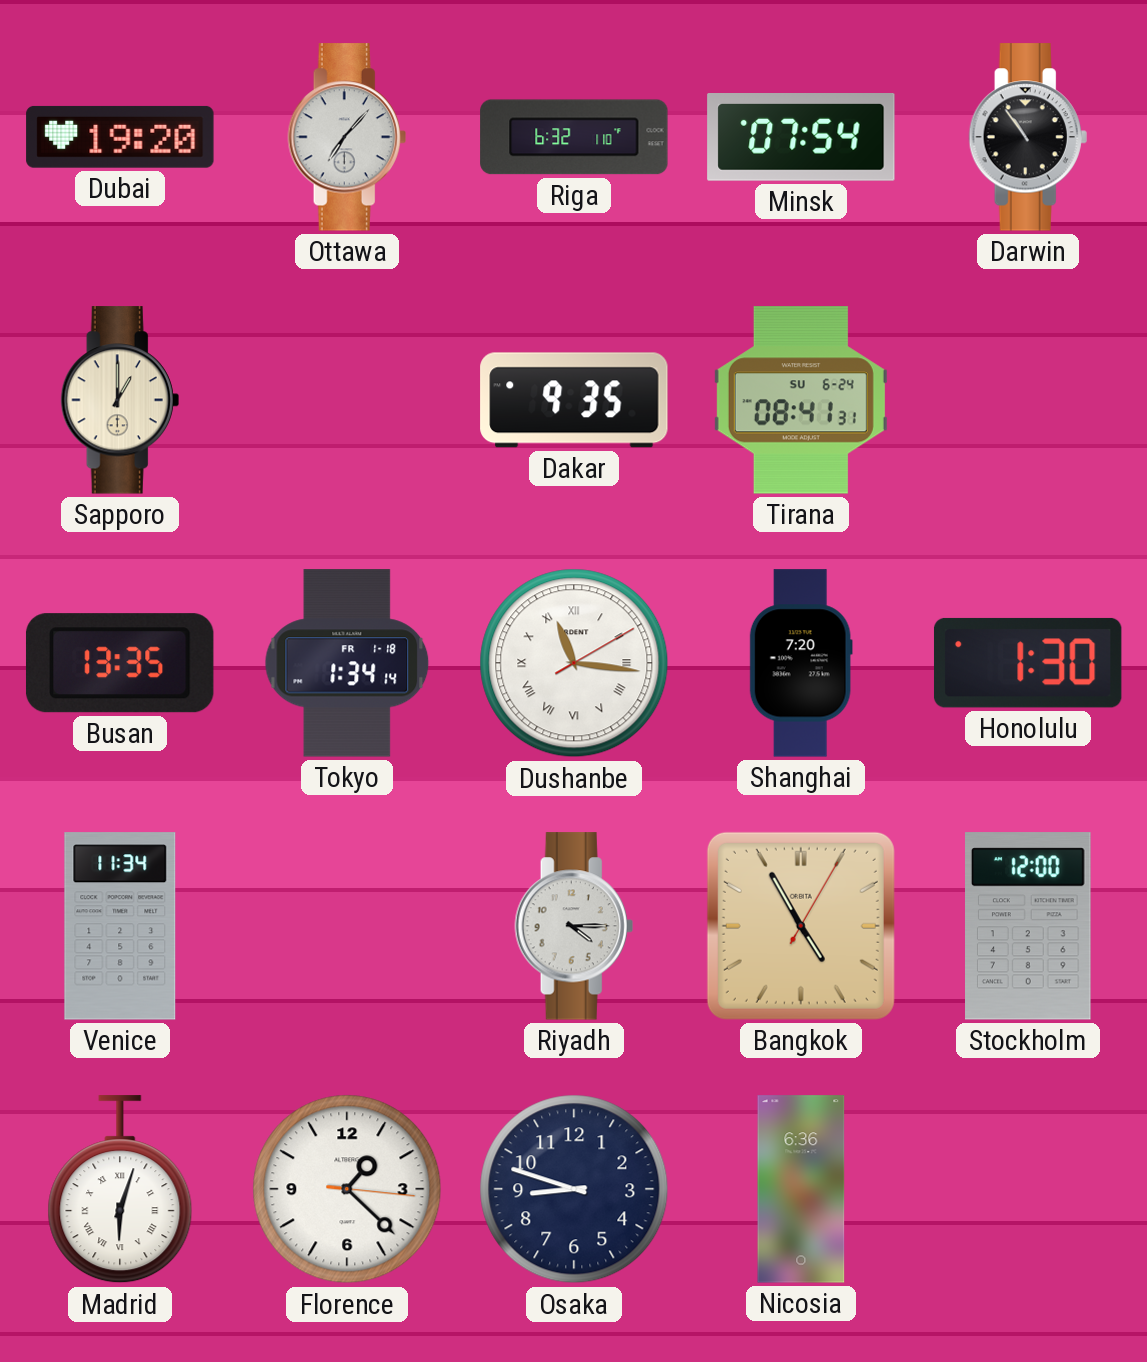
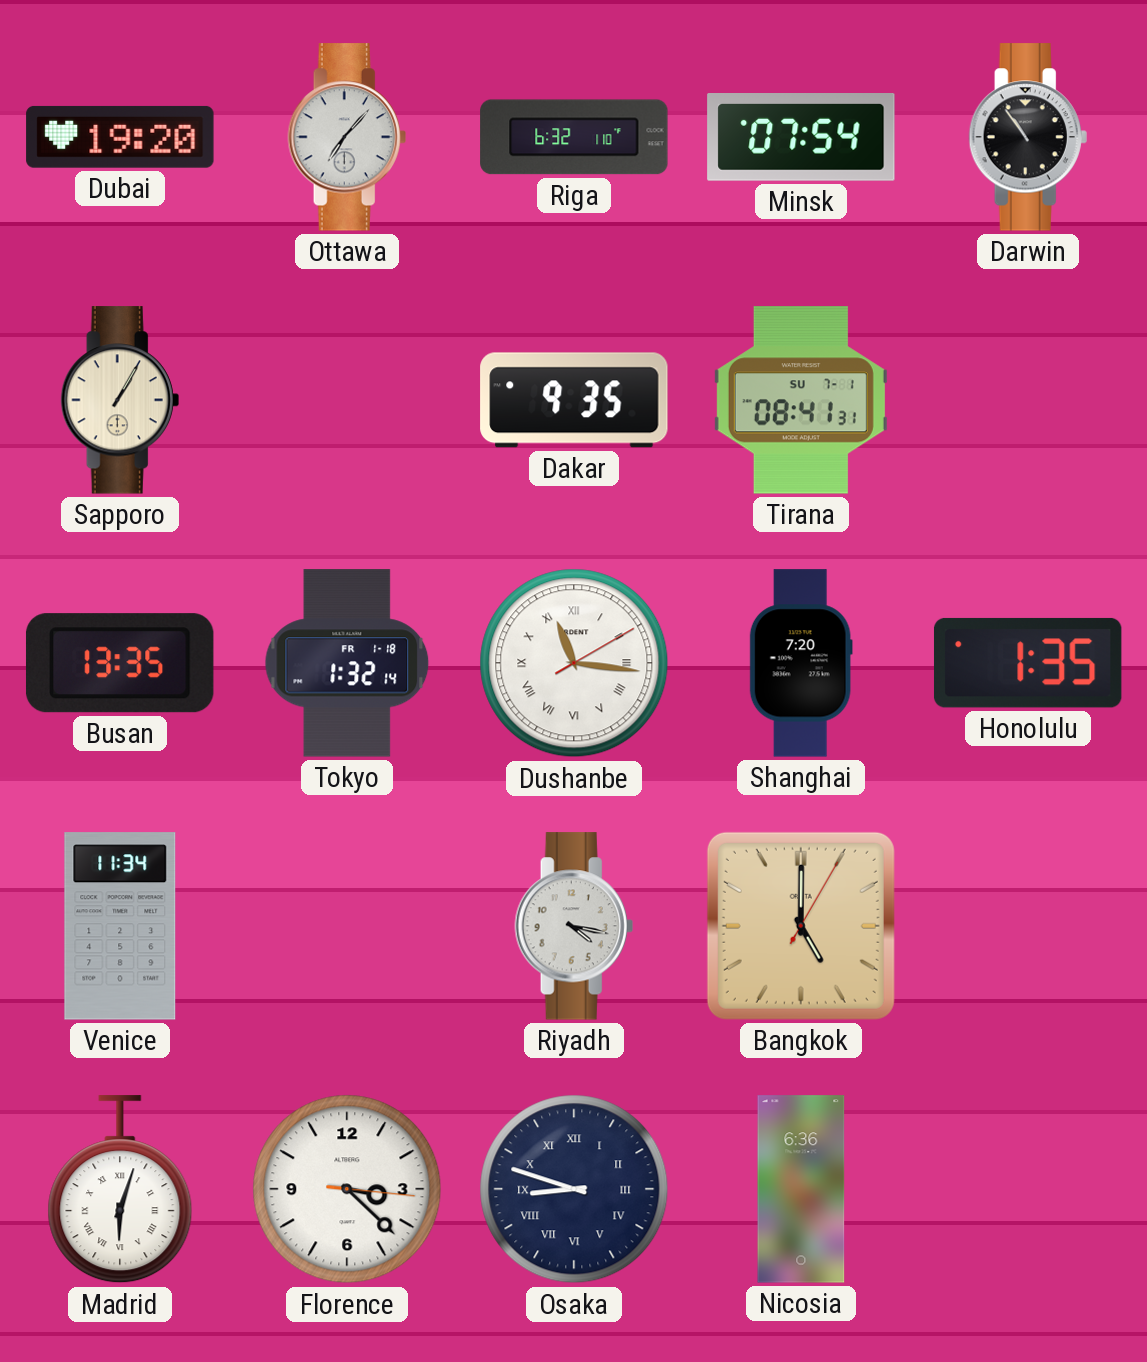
Sapporo: 1:00 -> 1:05
Tirana date: SU 6-24 -> SU 7-1
Tokyo: 1:34 -> 1:32
Honolulu: 1:30 -> 1:35
Riyadh: 4:15 -> 4:17
Bangkok: 4:55 -> 5:00
Stockholm: 12:00 -> none
Florence: 1:22 -> 3:22
Osaka numerals: Arabic -> Roman
